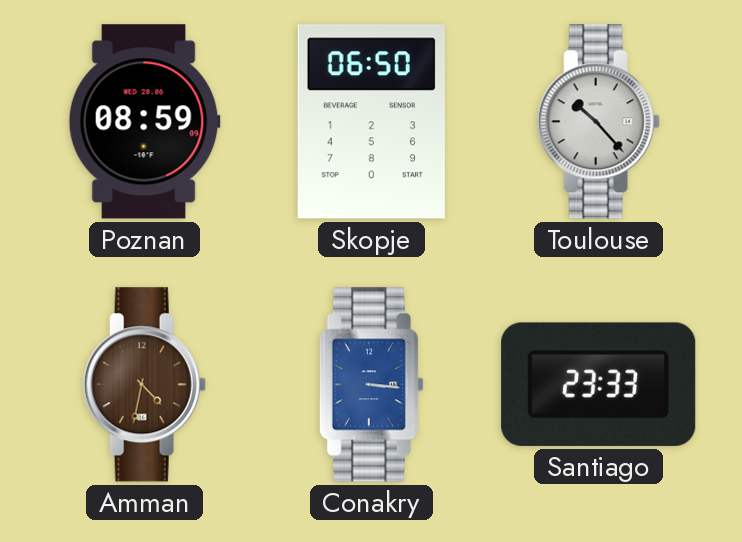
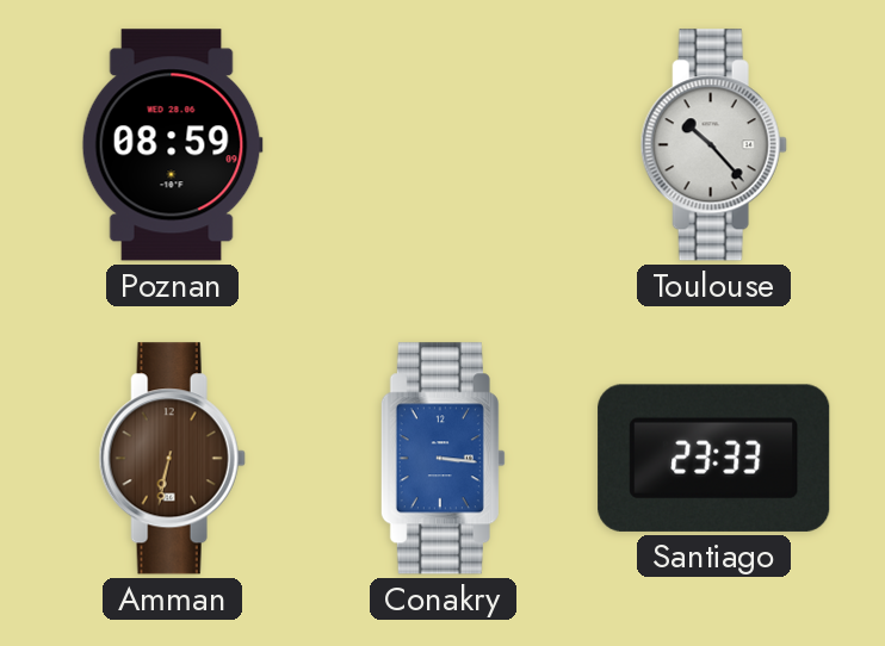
Skopje: 06:50 -> none
Amman: 4:32 -> 6:32
